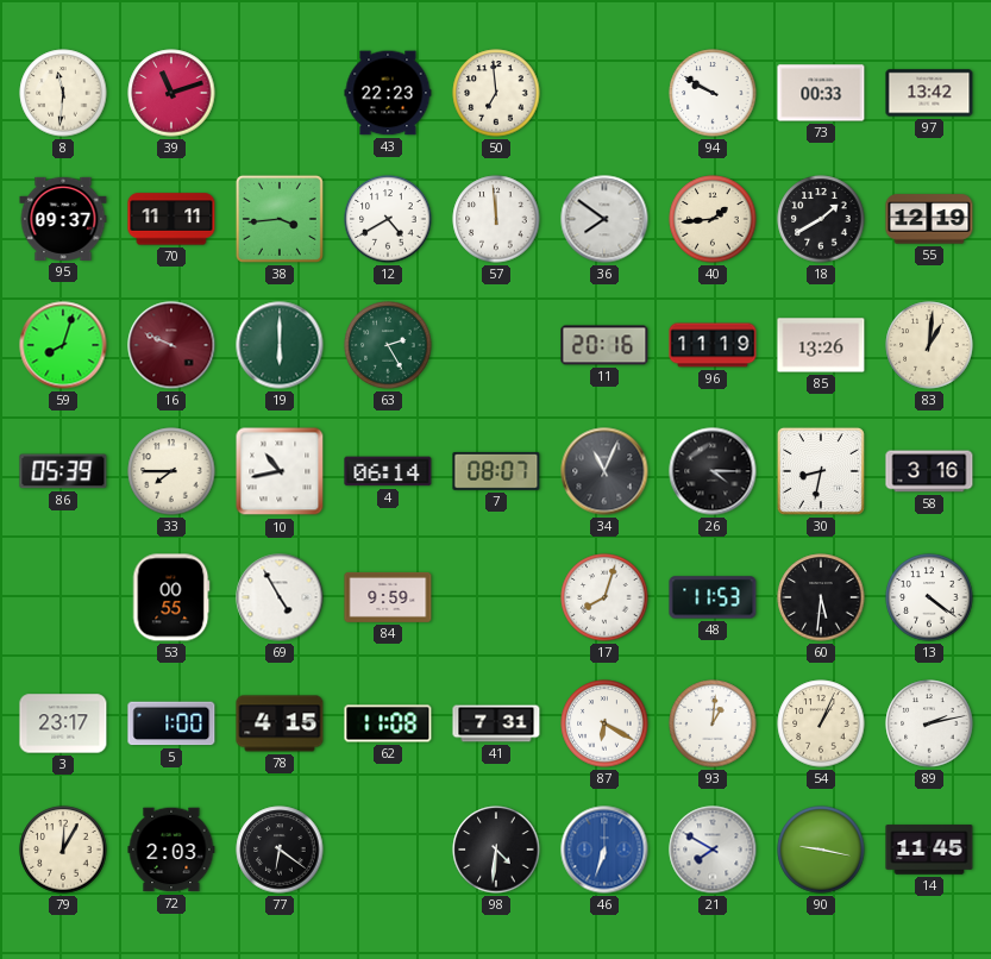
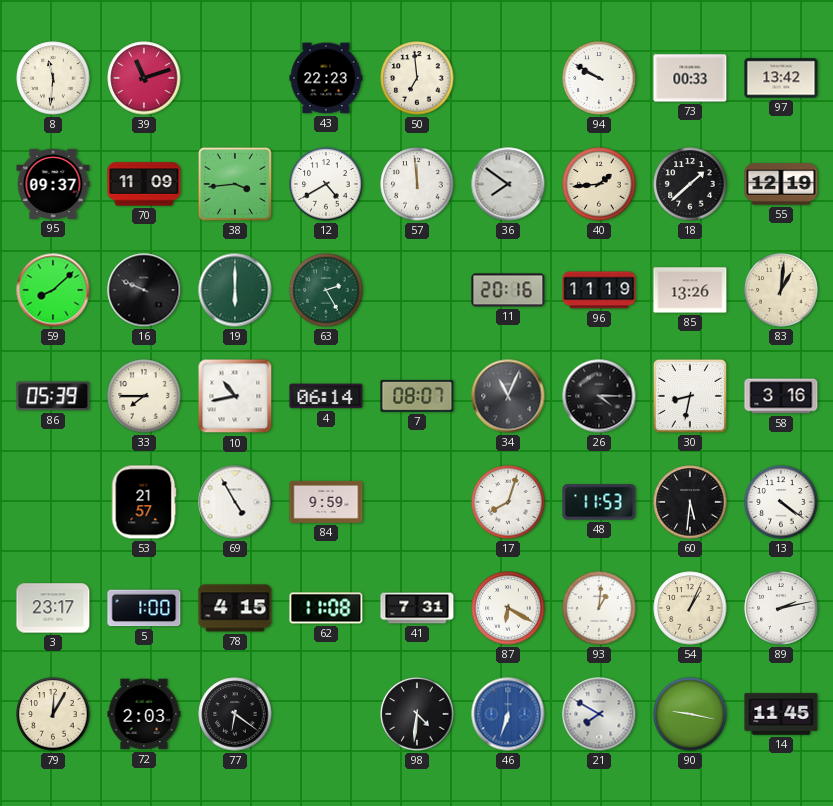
70: 11:11 -> 11:09
18: 1:40 -> 1:38
59: 8:03 -> 8:08
16 dial: burgundy -> black
53: 00:55 -> 21:57
